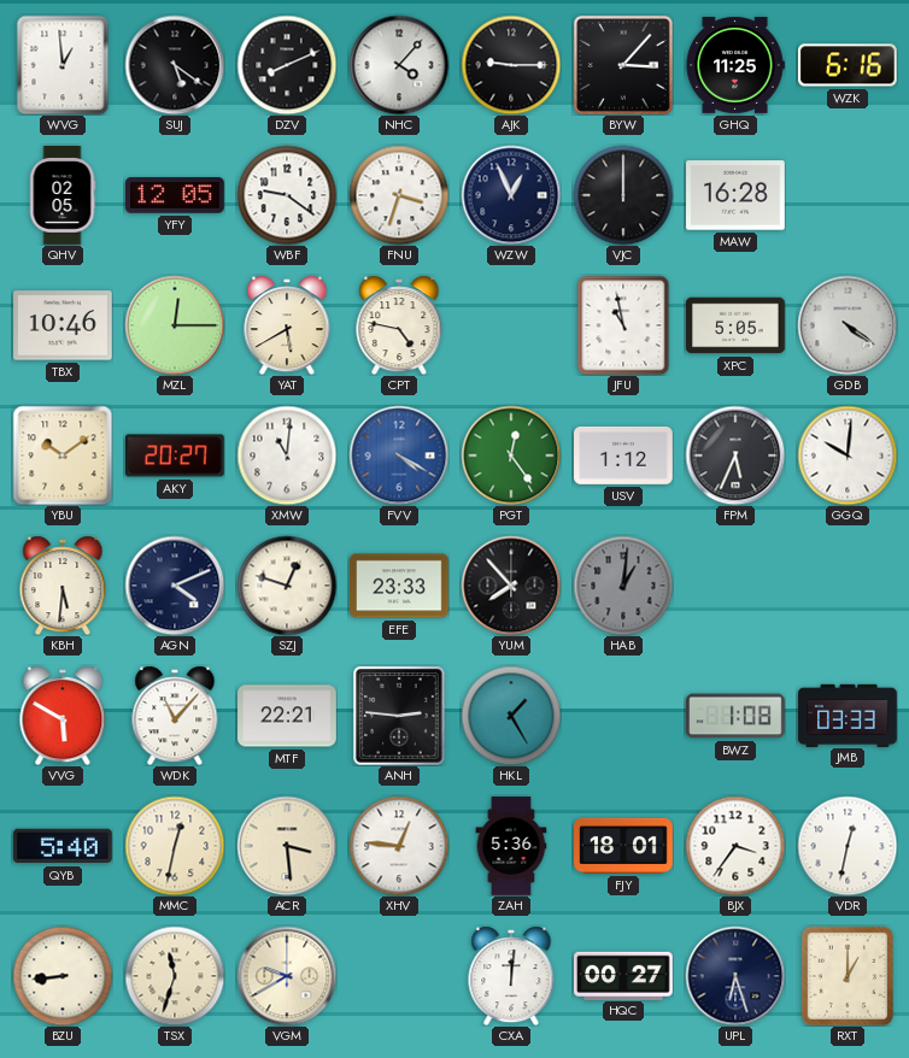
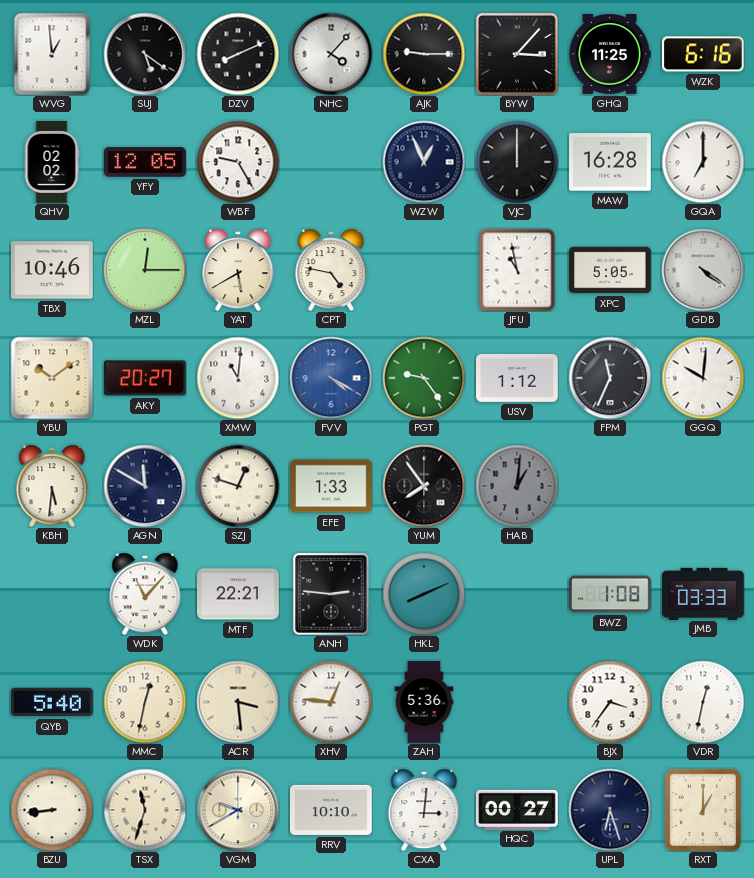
QHV: 02:05 -> 02:02
WBF: 9:21 -> 9:25
FNU: 3:33 -> none
GQA: none -> 7:00
PGT: 12:24 -> 9:24
FPM: 5:34 -> 11:34
AGN: 4:11 -> 11:50
EFE: 23:33 -> 1:33
YUM: 7:53 -> 7:54
VVG: 5:50 -> none
HKL: 1:25 -> 8:11
FJY: 18:01 -> none
RRV: none -> 10:10
CXA: 12:01 -> 3:01
